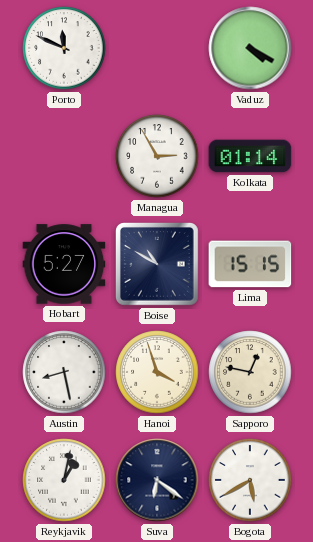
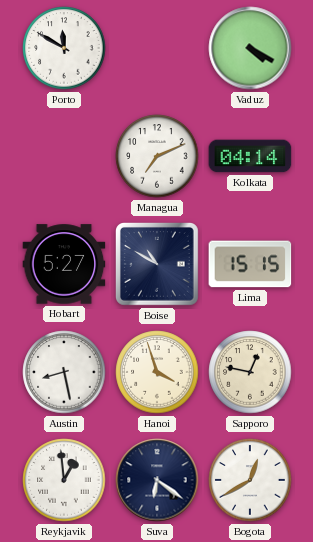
Porto: 11:49 -> 11:50
Managua: 2:55 -> 7:11
Kolkata: 01:14 -> 04:14
Reykjavik: 1:02 -> 12:59
Bogota: 5:40 -> 12:40
